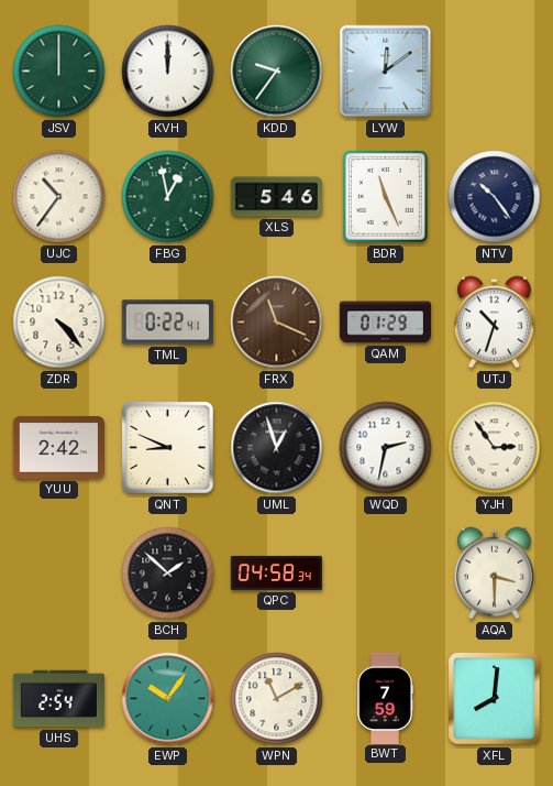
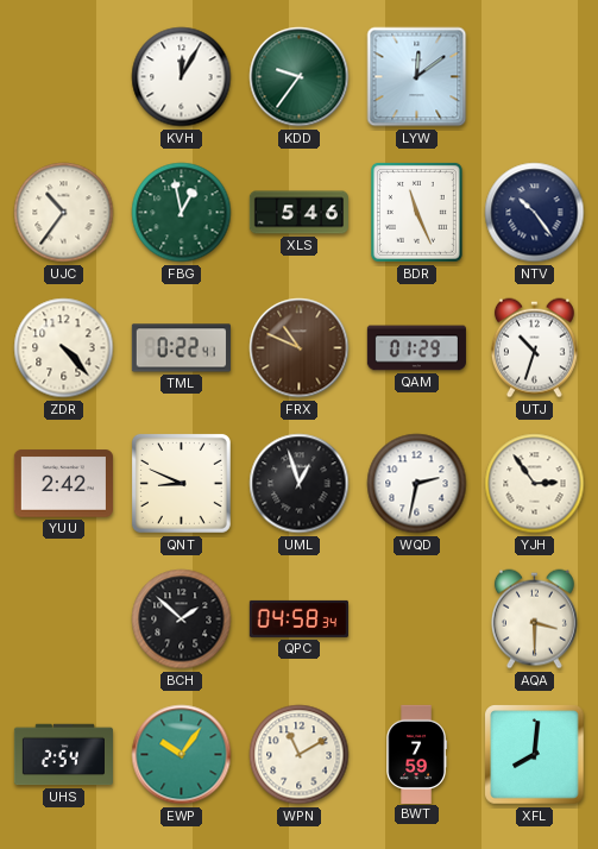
JSV: 12:00 -> none
KVH: 12:00 -> 12:05
FRX: 11:19 -> 10:49
